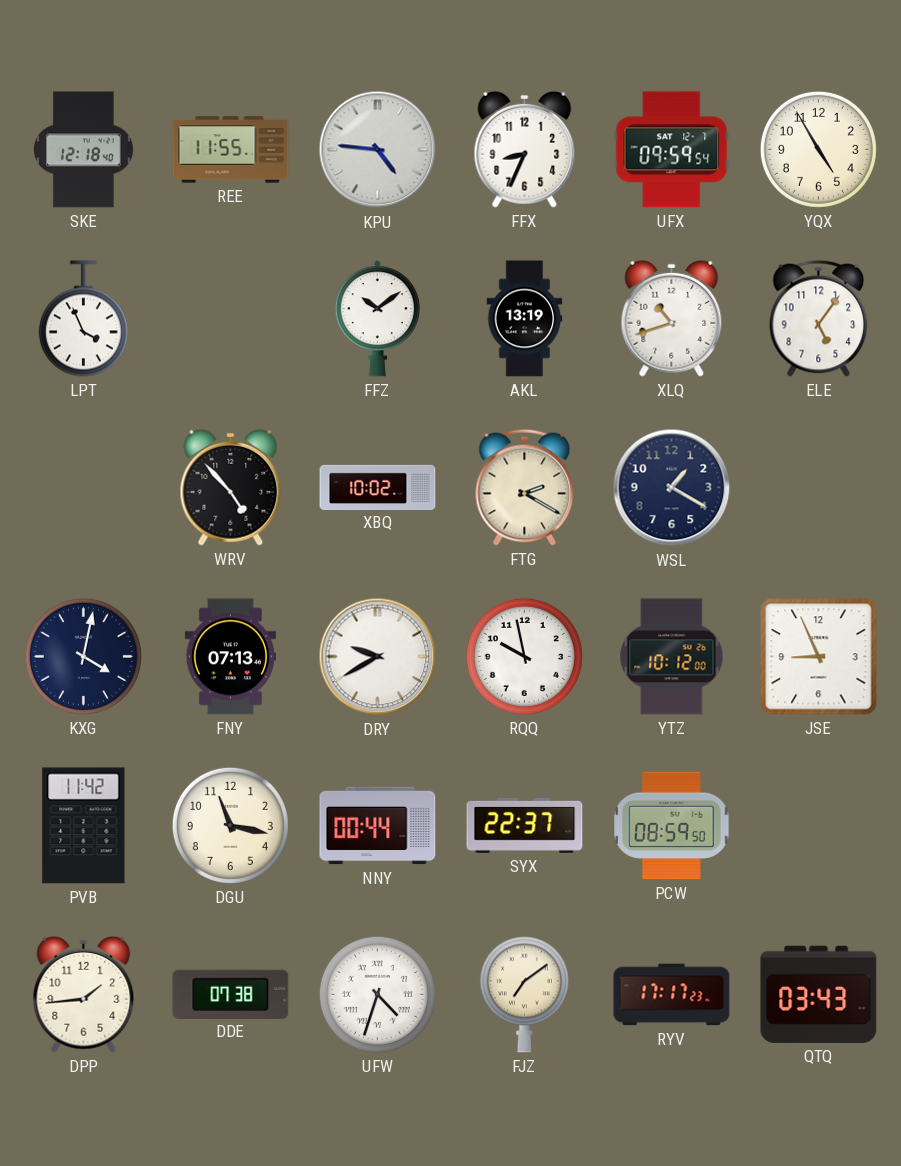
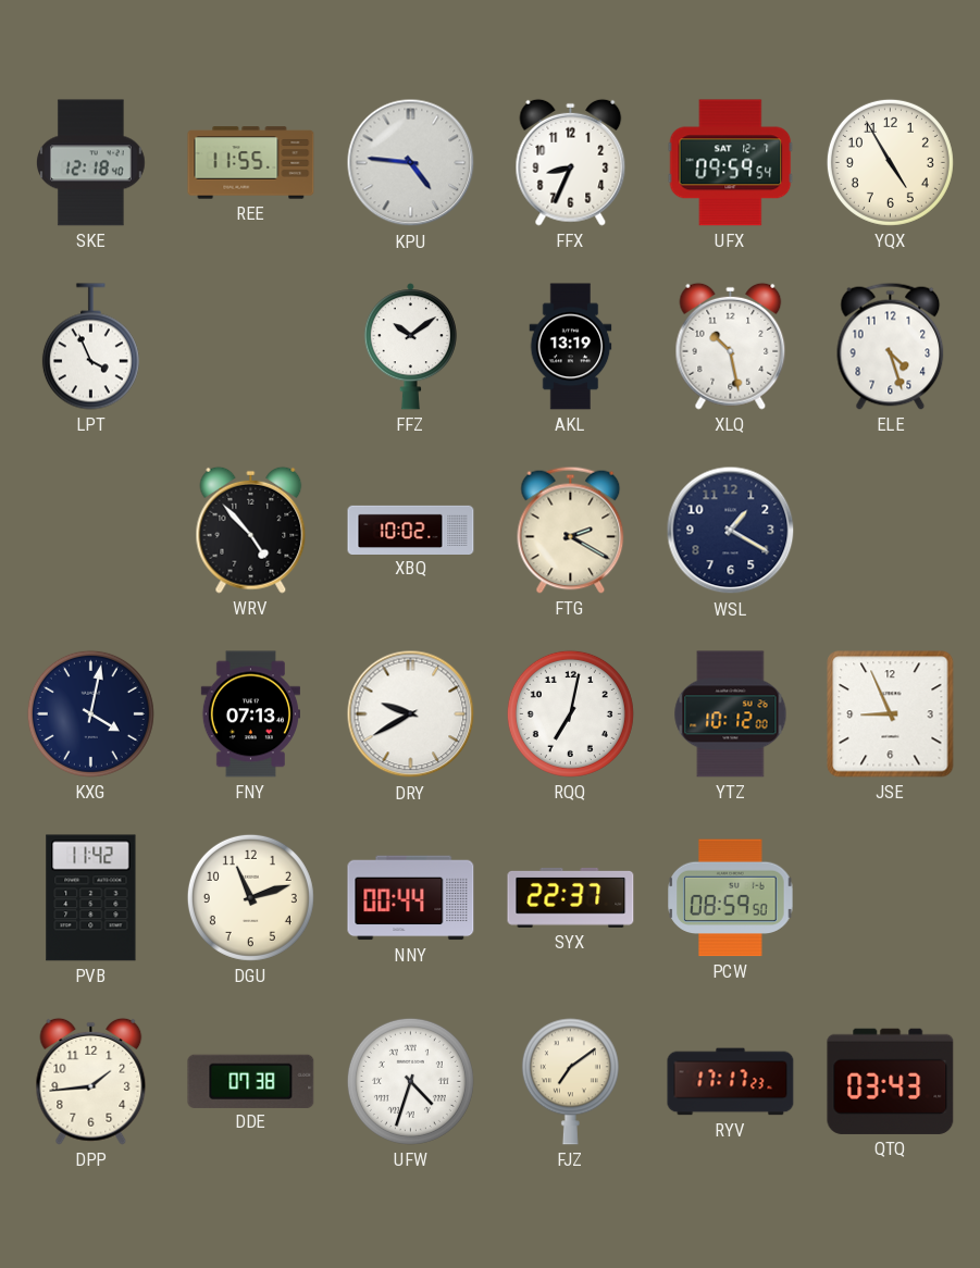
XLQ: 10:42 -> 10:28
ELE: 5:06 -> 4:27
RQQ: 9:58 -> 7:02
DGU: 11:17 -> 11:12
